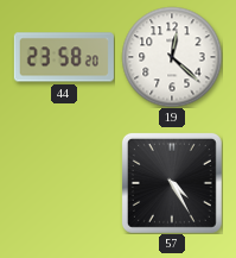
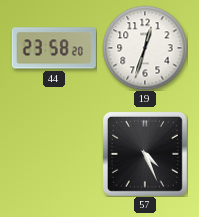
19: 12:22 -> 12:33
57: 4:25 -> 4:26
